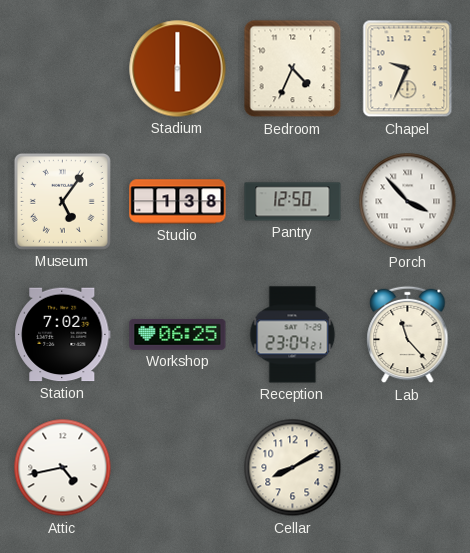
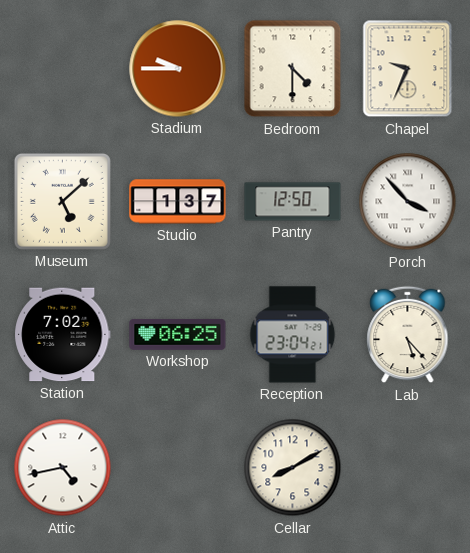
Stadium: 6:00 -> 9:45
Bedroom: 4:34 -> 4:30
Museum: 5:06 -> 5:08
Studio: 1:38 -> 1:37
Lab: 11:23 -> 5:23
